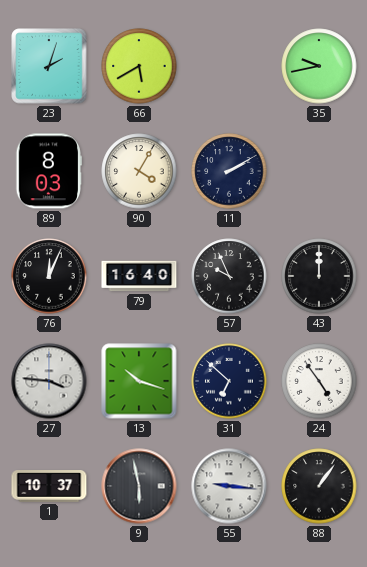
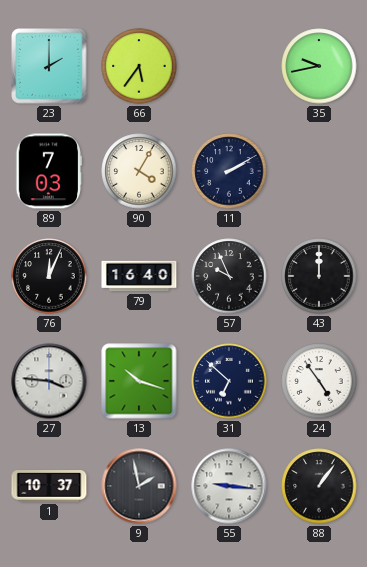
23: 2:03 -> 2:00
66: 5:40 -> 5:36
89: 8:03 -> 7:03
9: 5:58 -> 1:58
